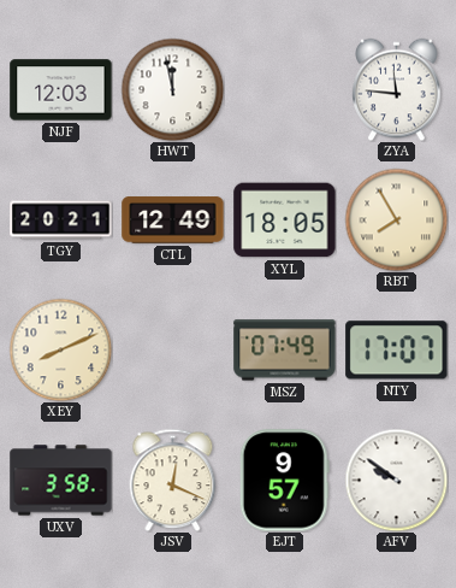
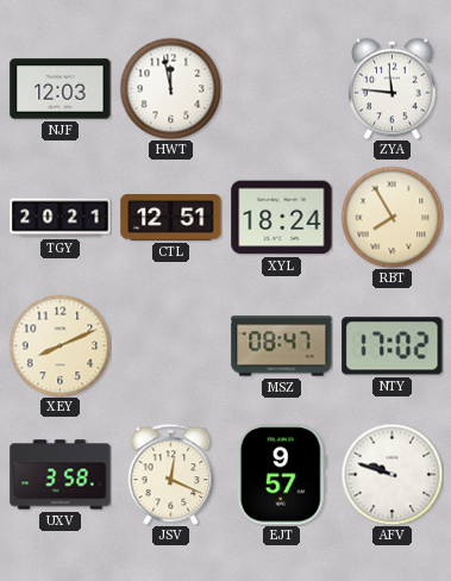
CTL: 12:49 -> 12:51
XYL: 18:05 -> 18:24
MSZ: 07:49 -> 08:47
NTY: 17:07 -> 17:02
AFV: 9:51 -> 9:48
